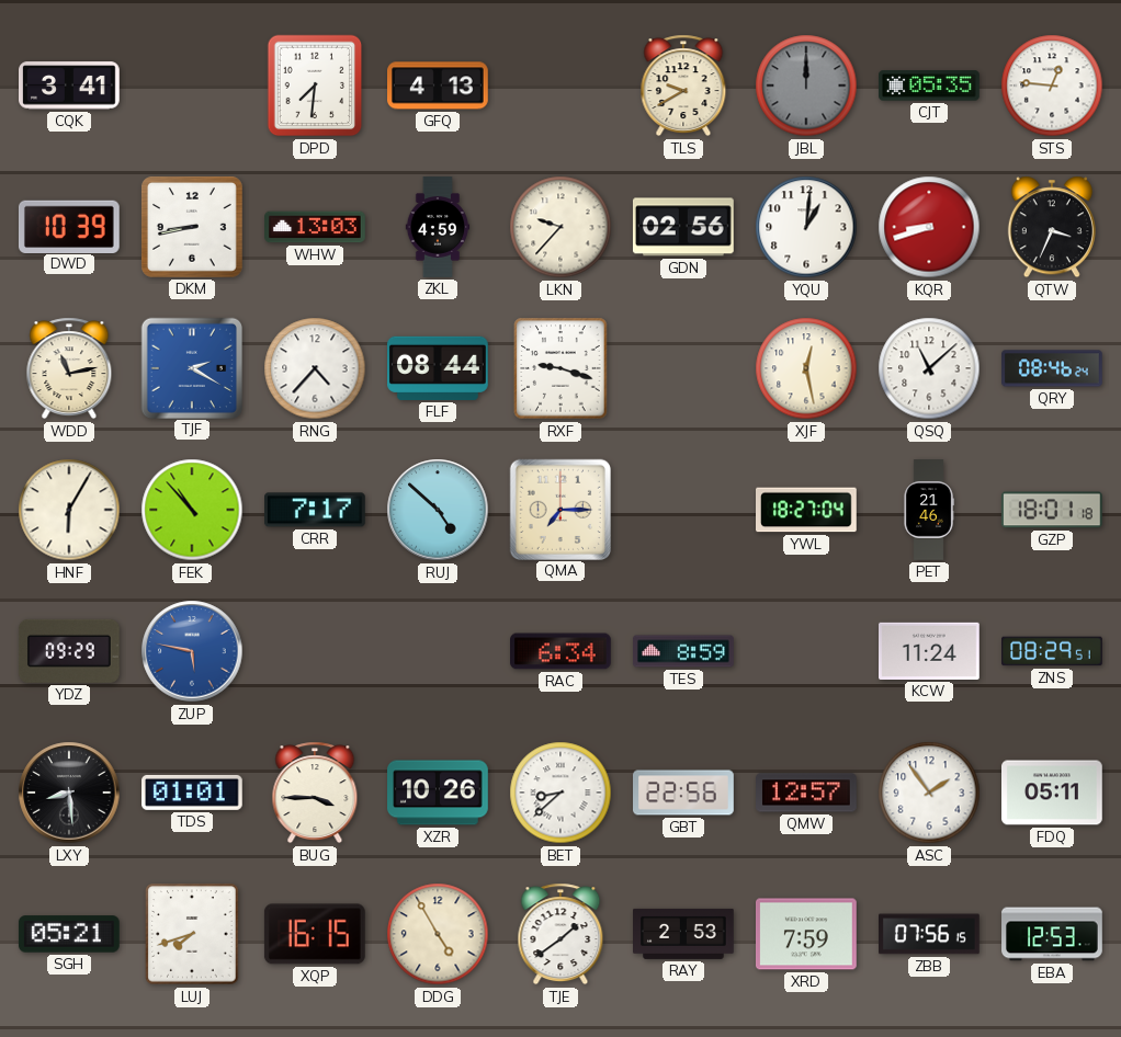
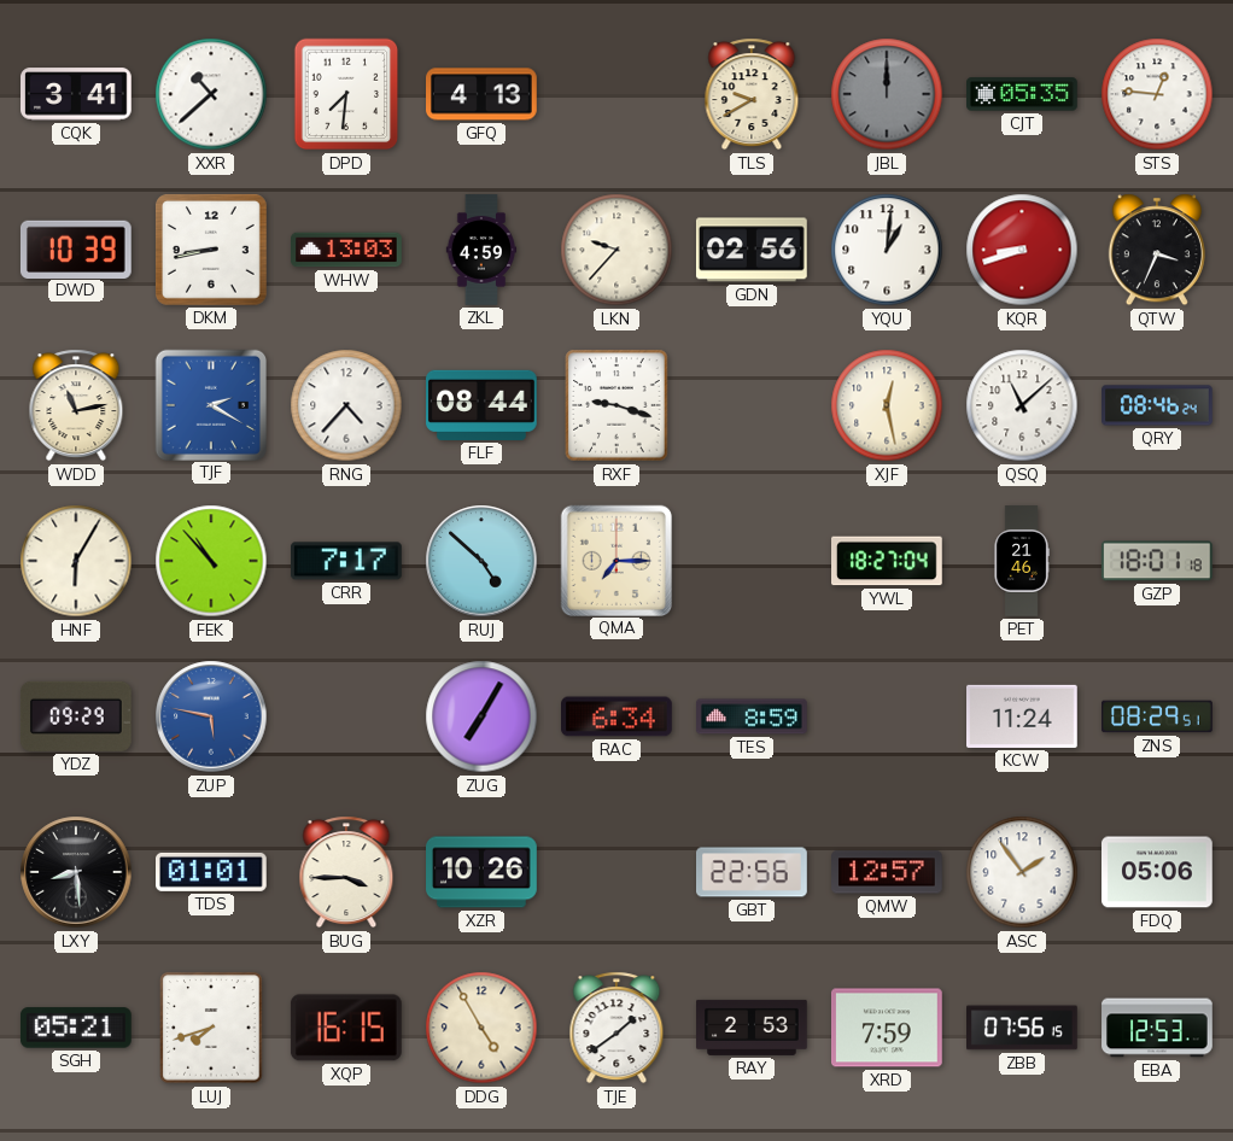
XXR: none -> 10:38
ZUG: none -> 7:05
BET: 8:38 -> none
FDQ: 05:11 -> 05:06
